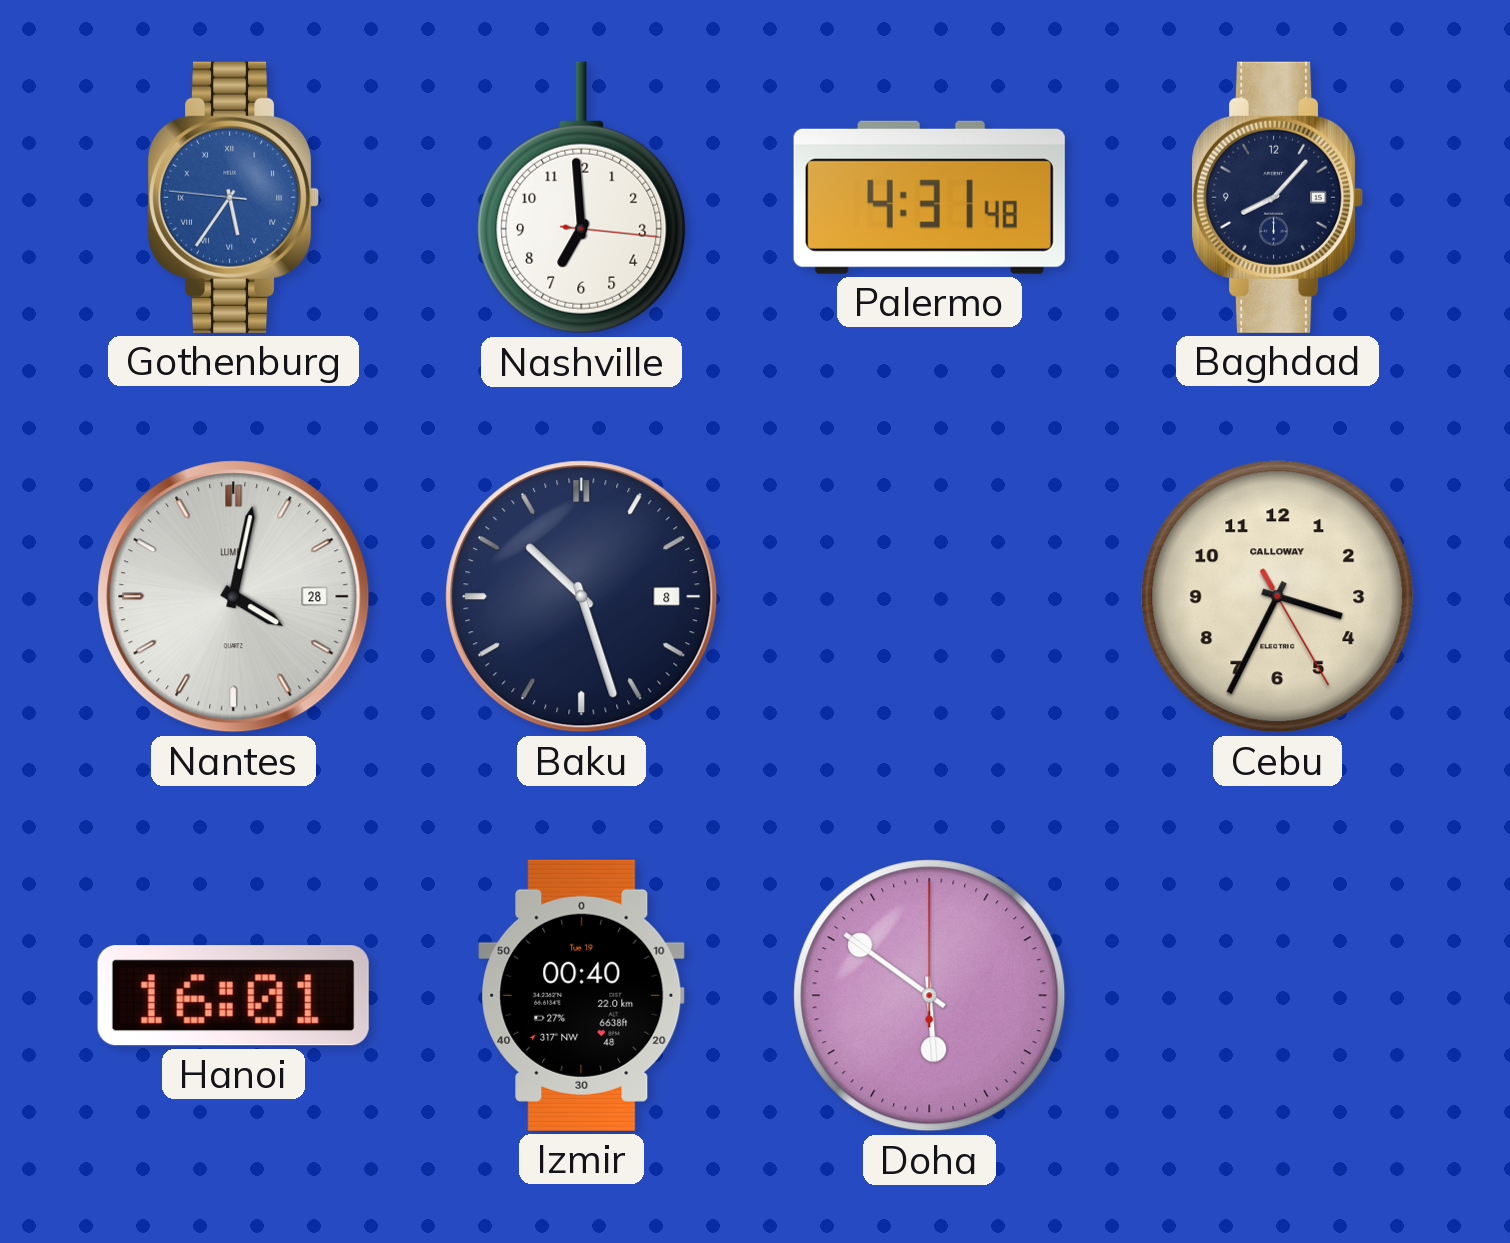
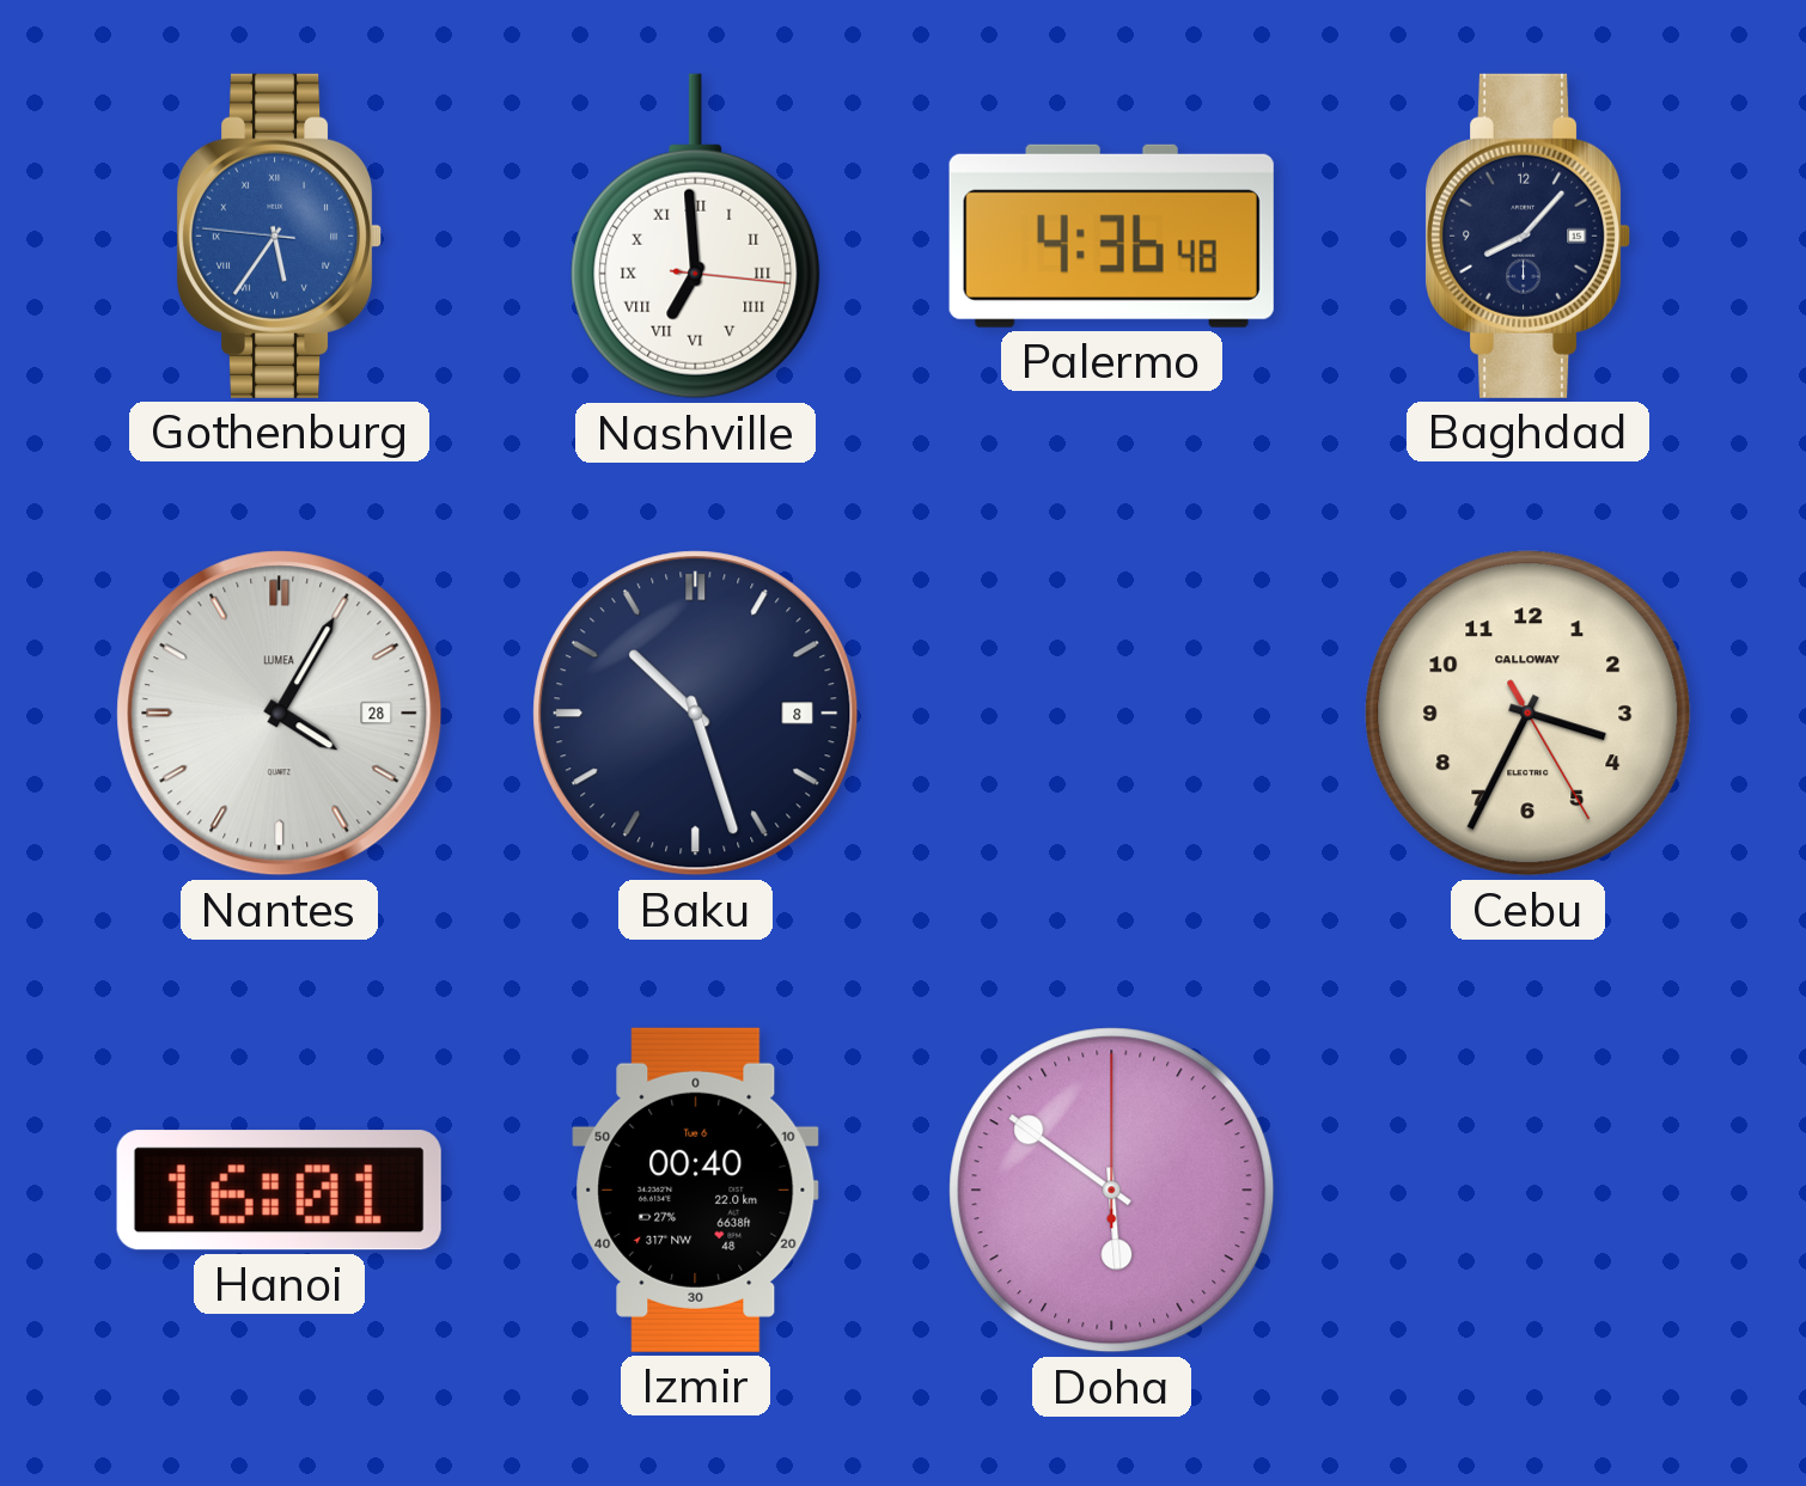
Nashville numerals: Arabic -> Roman
Palermo: 4:31 -> 4:36
Nantes: 4:02 -> 4:05
Izmir date: Tue 19 -> Tue 6
